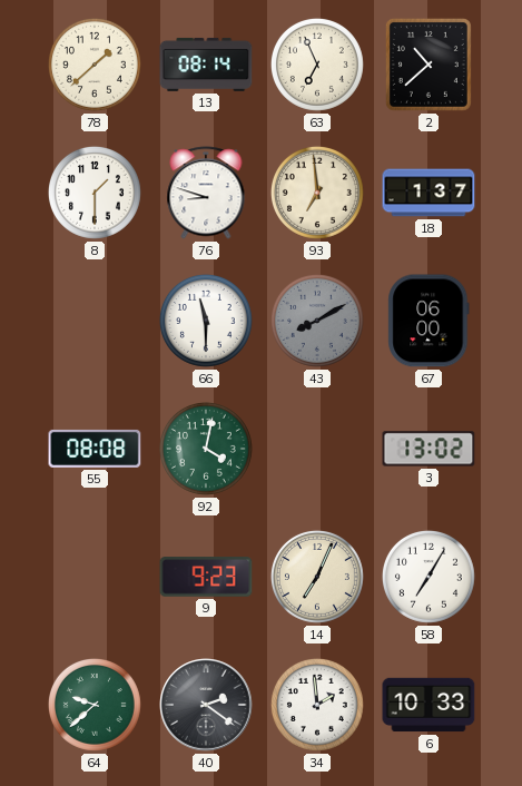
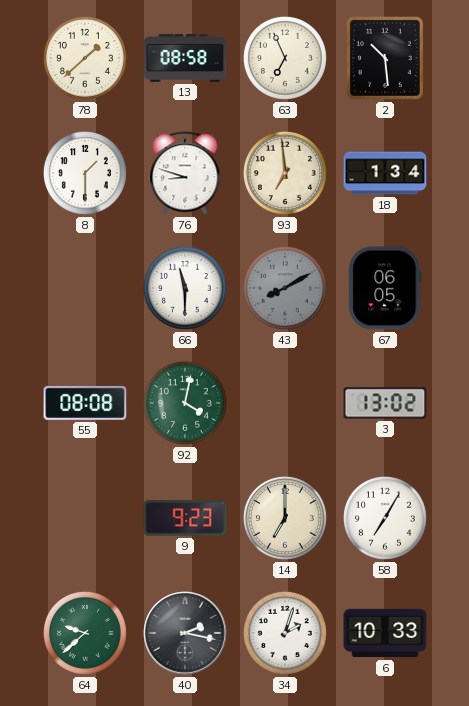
13: 08:14 -> 08:58
2: 10:38 -> 10:29
18: 1:37 -> 1:34
67: 06:00 -> 06:05
14: 7:04 -> 7:00
40: 2:21 -> 2:17
34: 1:59 -> 2:03
